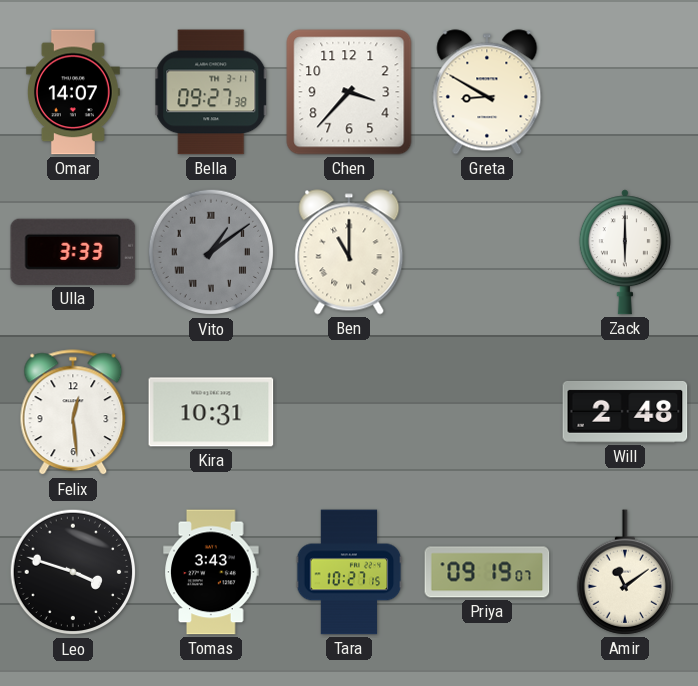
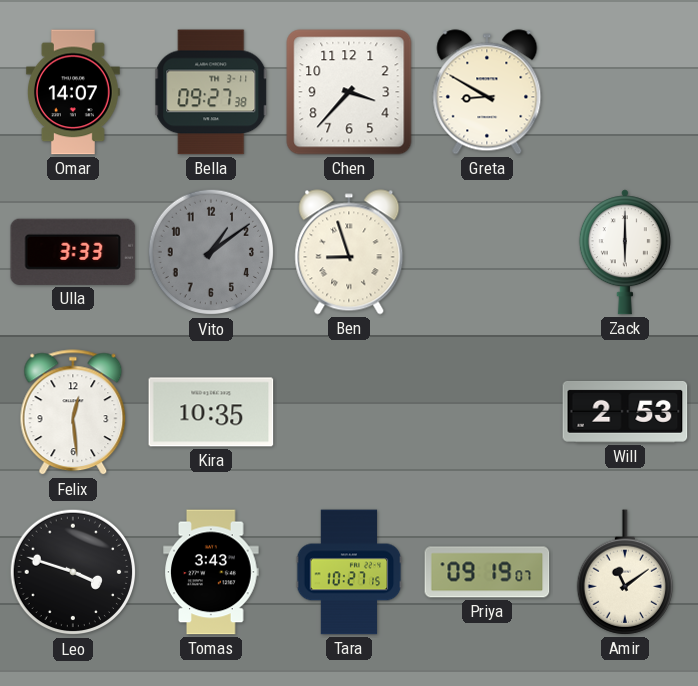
Vito numerals: Roman -> Arabic
Ben: 11:00 -> 8:57
Kira: 10:31 -> 10:35
Will: 2:48 -> 2:53
